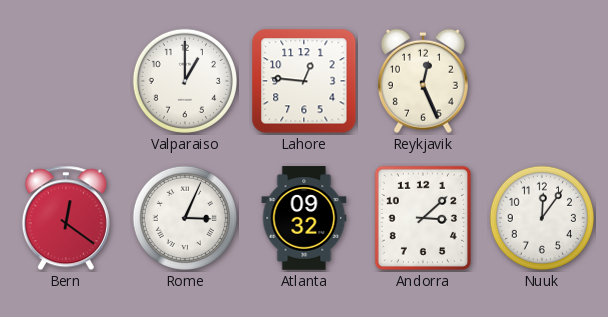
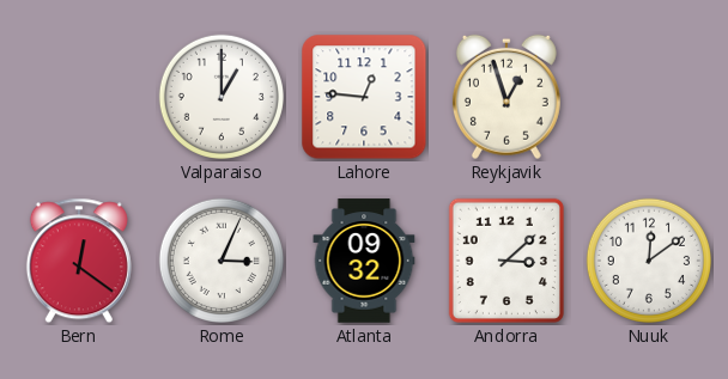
Reykjavik: 12:26 -> 12:57
Nuuk: 12:06 -> 12:09
